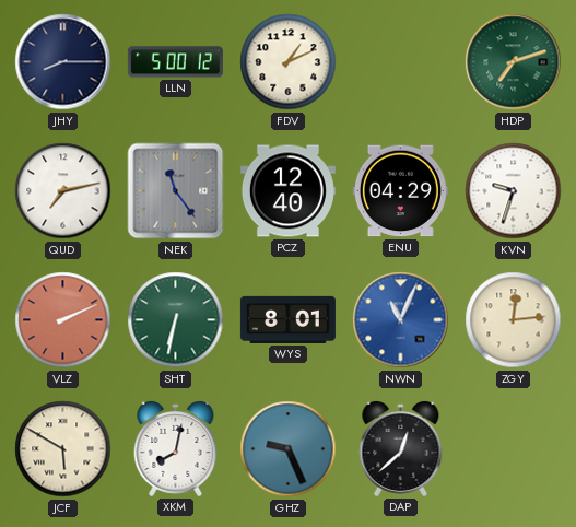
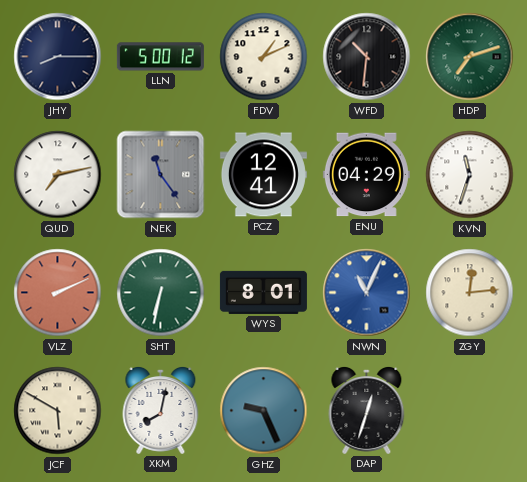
WFD: none -> 10:31
PCZ: 12:40 -> 12:41
KVN: 9:33 -> 11:33
DAP: 12:38 -> 12:33
